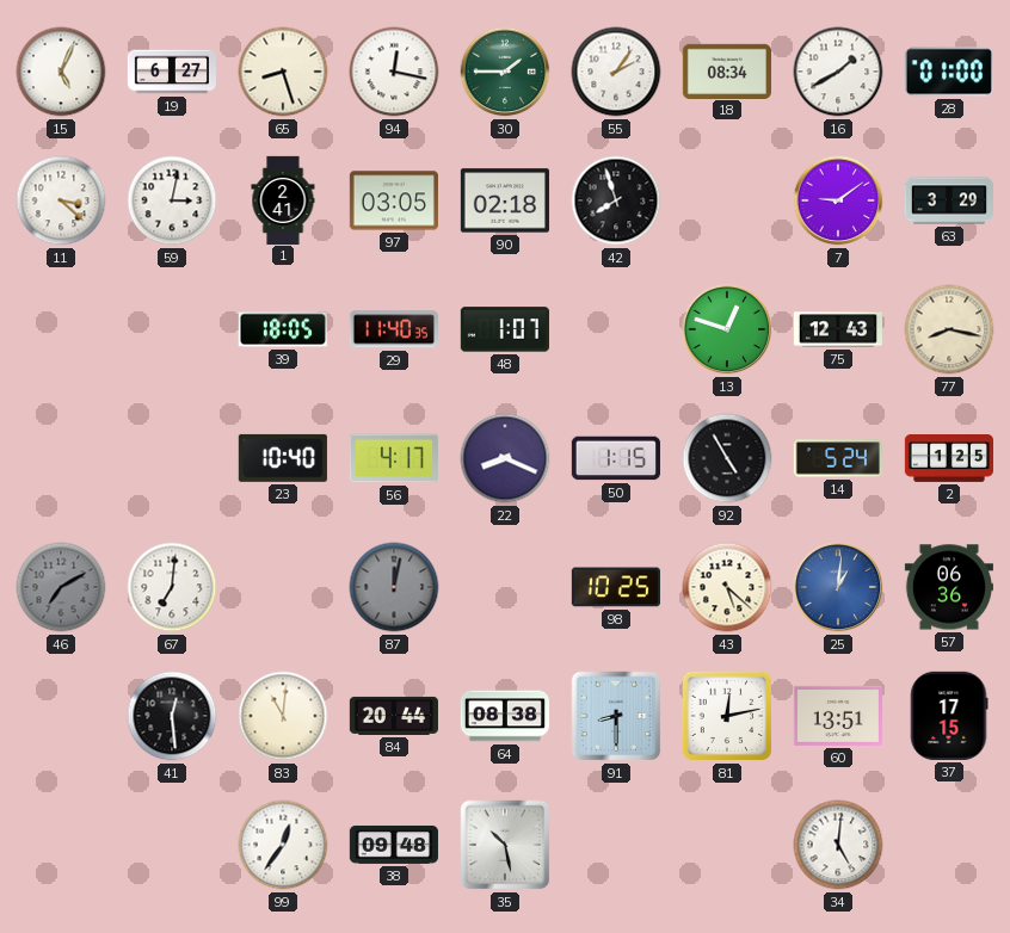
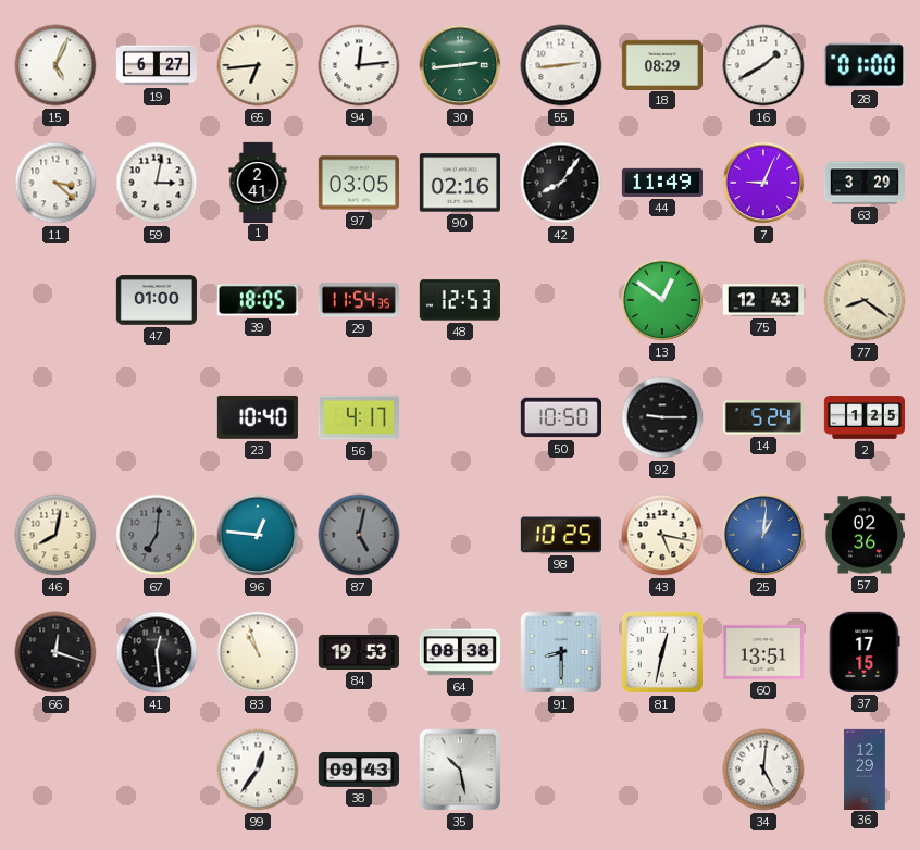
65: 8:27 -> 6:44
94: 12:17 -> 12:14
30: 1:45 -> 2:44
55: 2:06 -> 2:44
18: 08:34 -> 08:29
90: 02:18 -> 02:16
42: 7:57 -> 8:06
44: none -> 11:49
7: 9:09 -> 9:04
47: none -> 01:00
29: 11:40 -> 11:54
48: 1:07 -> 12:53
13: 12:48 -> 12:51
77: 8:17 -> 8:21
22: 8:19 -> none
50: 1:15 -> 10:50
92: 4:55 -> 9:15
46: 7:10 -> 8:02
46 dial: grey -> cream
67 dial: white -> grey
96: none -> 12:46
87: 12:02 -> 5:02
43: 5:22 -> 5:17
57: 06:36 -> 02:36
66: none -> 12:18
83: 11:01 -> 10:57
84: 20:44 -> 19:53
81: 12:13 -> 12:32
38: 09:48 -> 09:43
36: none -> 12:29
